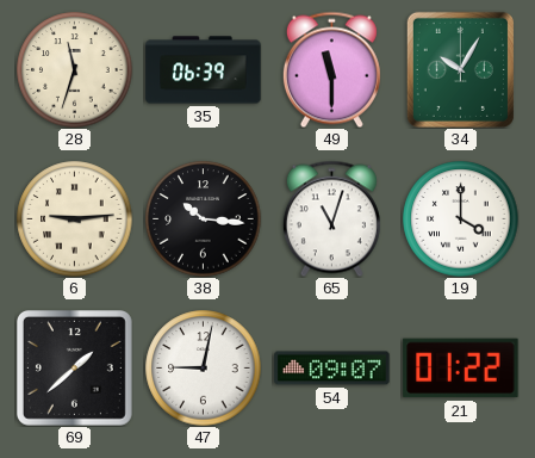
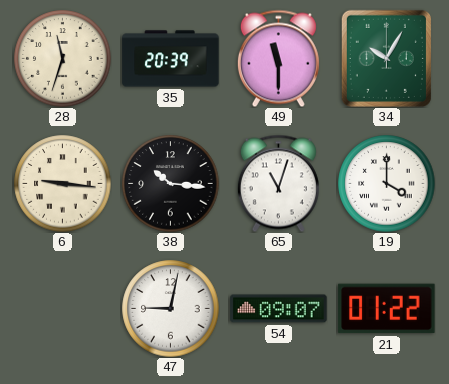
35: 06:39 -> 20:39
6: 9:14 -> 9:16
69: 1:38 -> none
